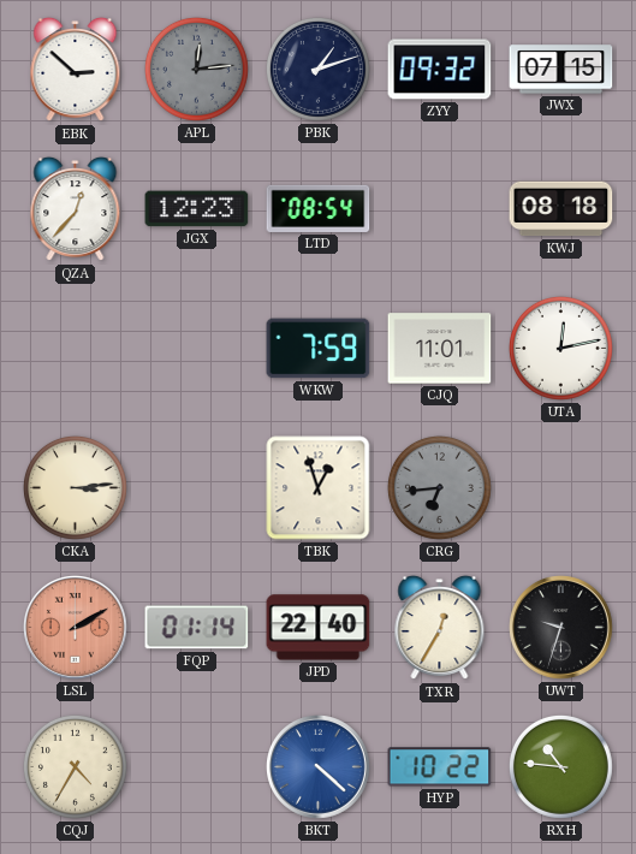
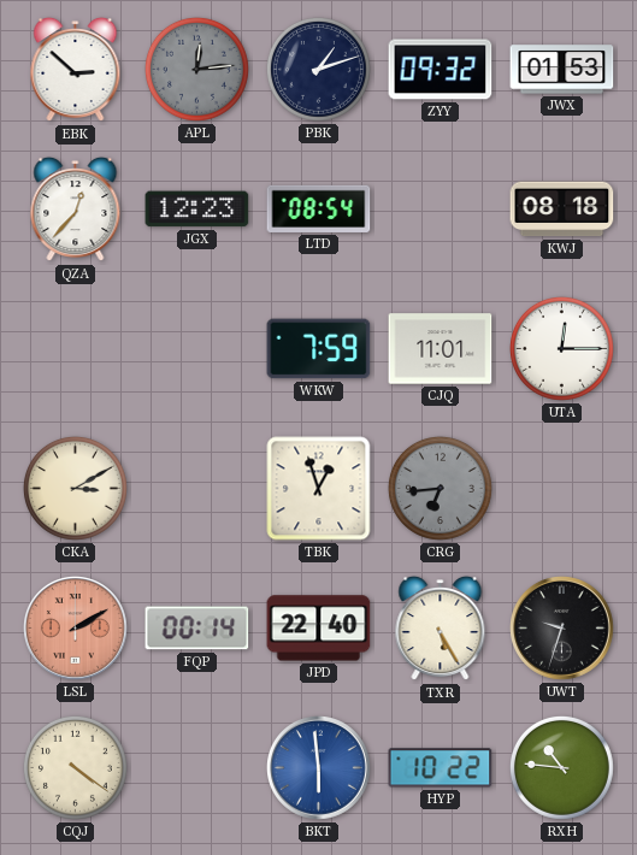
JWX: 07:15 -> 01:53
UTA: 12:13 -> 12:15
CKA: 3:14 -> 3:10
FQP: 01:14 -> 00:14
TXR: 12:35 -> 5:25
CQJ: 4:35 -> 4:21
BKT: 4:22 -> 5:59
